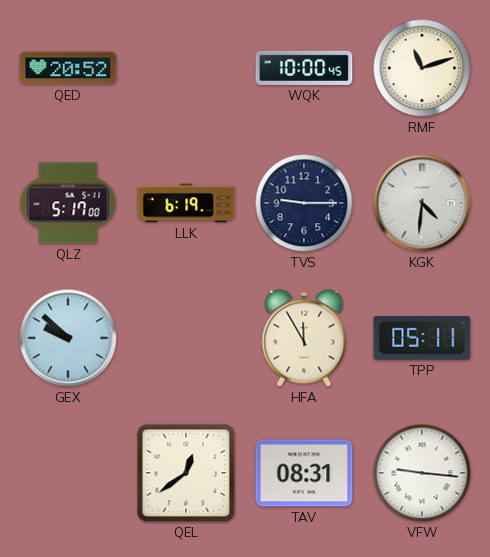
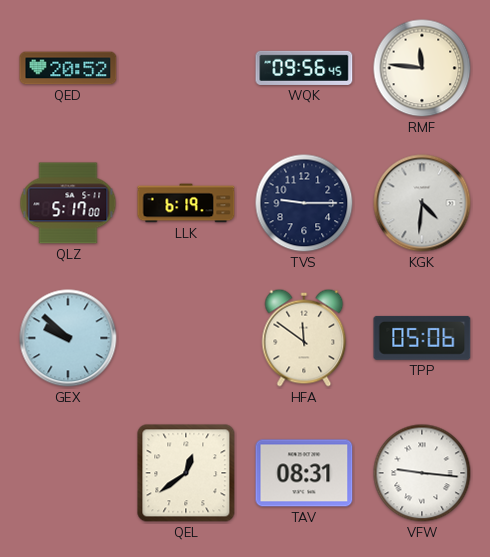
WQK: 10:00 -> 09:56
RMF: 11:12 -> 11:46
HFA: 11:55 -> 11:51
TPP: 05:11 -> 05:06
